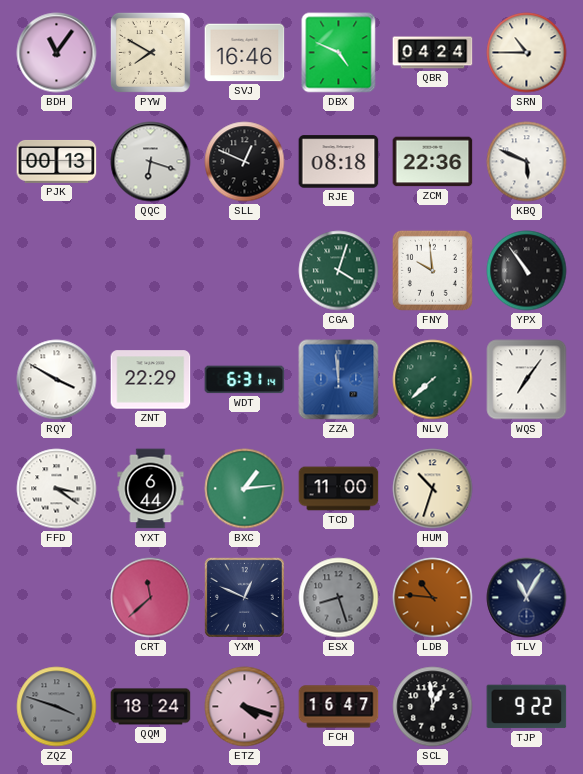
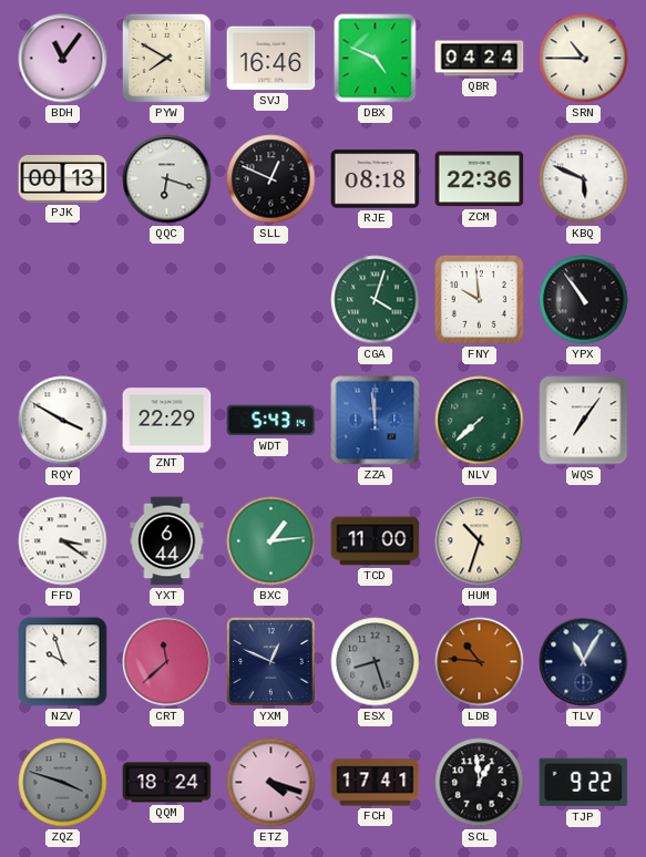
WDT: 6:31 -> 5:43
NZV: none -> 9:57
FCH: 16:47 -> 17:41
